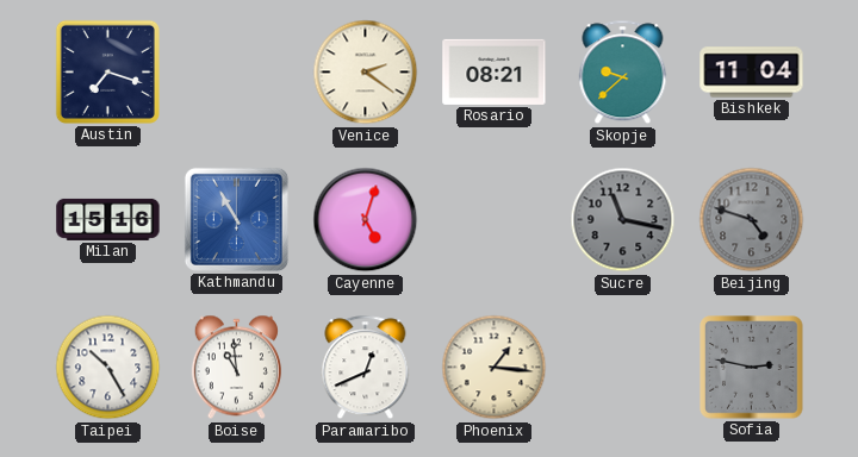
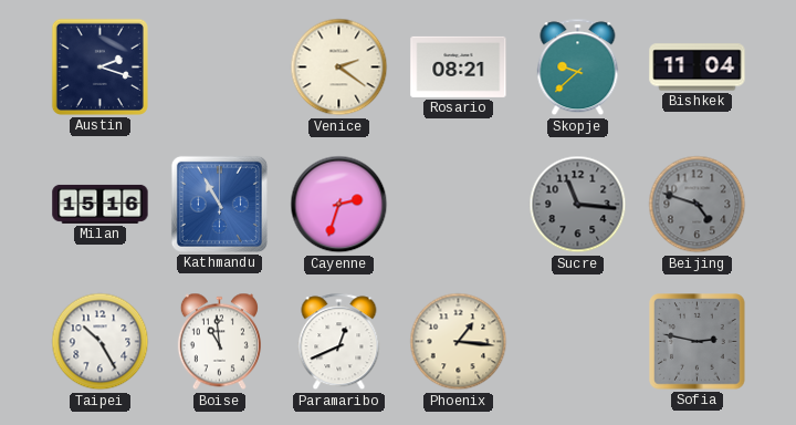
Austin: 7:18 -> 2:18
Cayenne: 5:03 -> 2:33
Sucre: 11:17 -> 11:16
